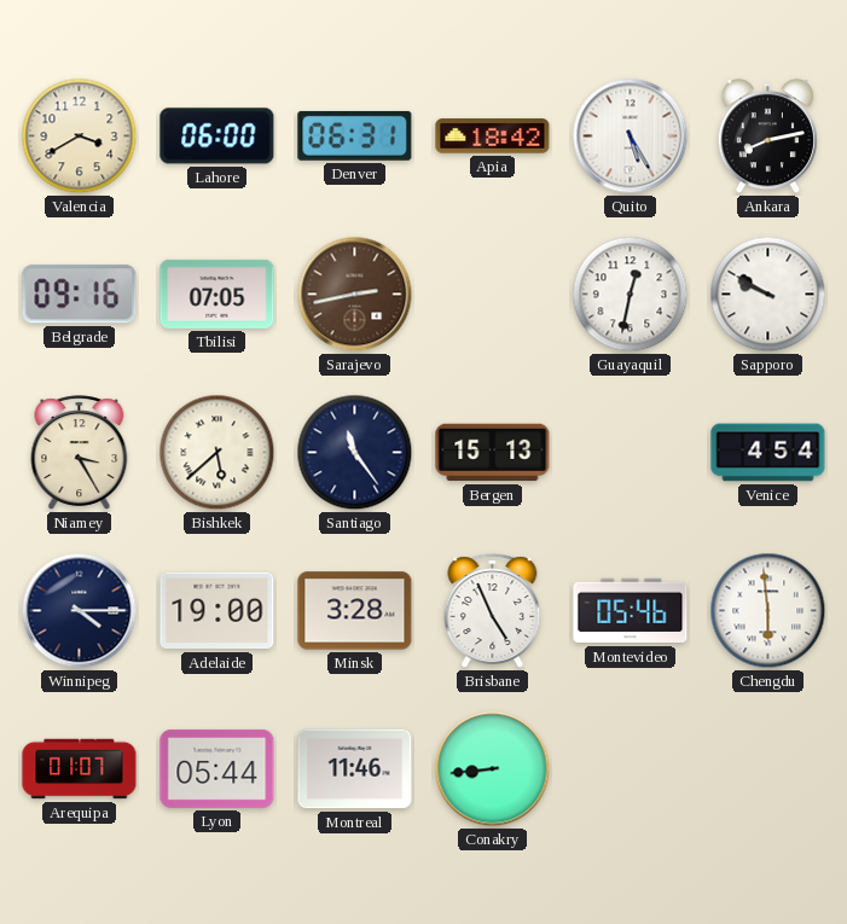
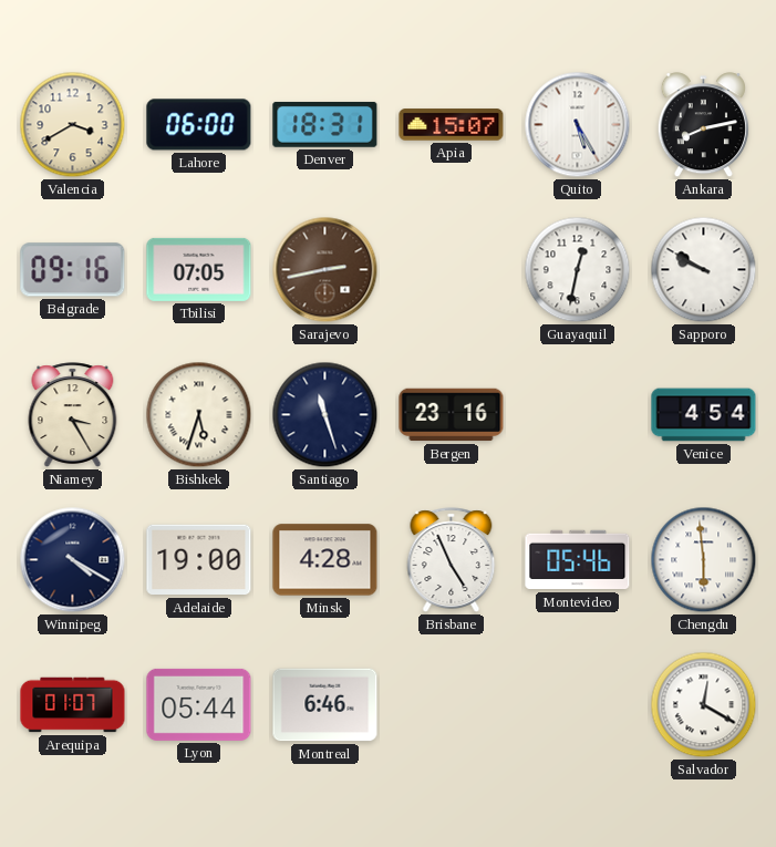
Denver: 06:31 -> 18:31
Apia: 18:42 -> 15:07
Bishkek: 5:38 -> 5:33
Santiago: 11:24 -> 11:27
Bergen: 15:13 -> 23:16
Winnipeg: 4:15 -> 4:20
Minsk: 3:28 -> 4:28
Montreal: 11:46 -> 6:46
Conakry: 8:44 -> none
Salvador: none -> 12:20
